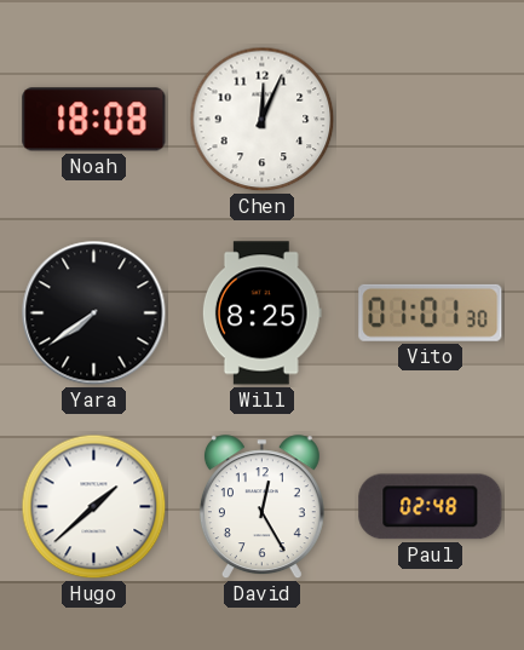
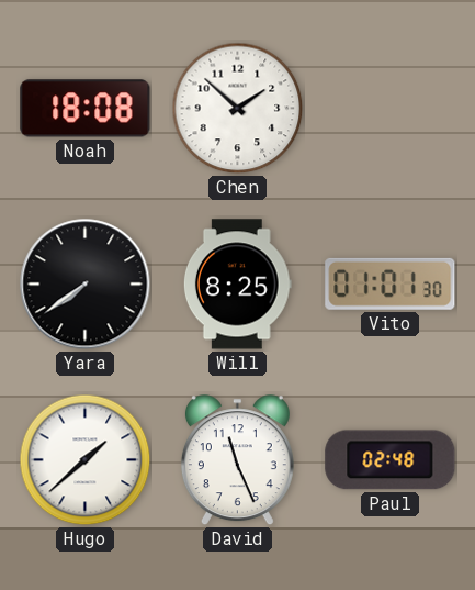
Chen: 12:04 -> 1:52
David: 12:25 -> 11:26
